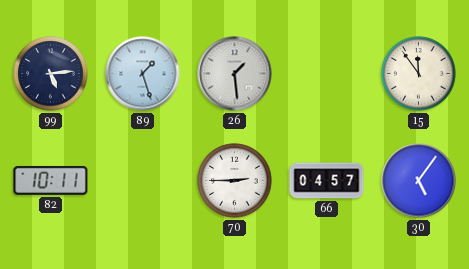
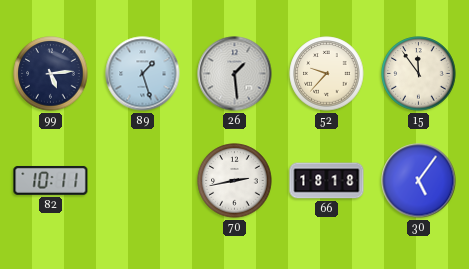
52: none -> 9:37
70: 2:45 -> 2:43
66: 04:57 -> 18:18
